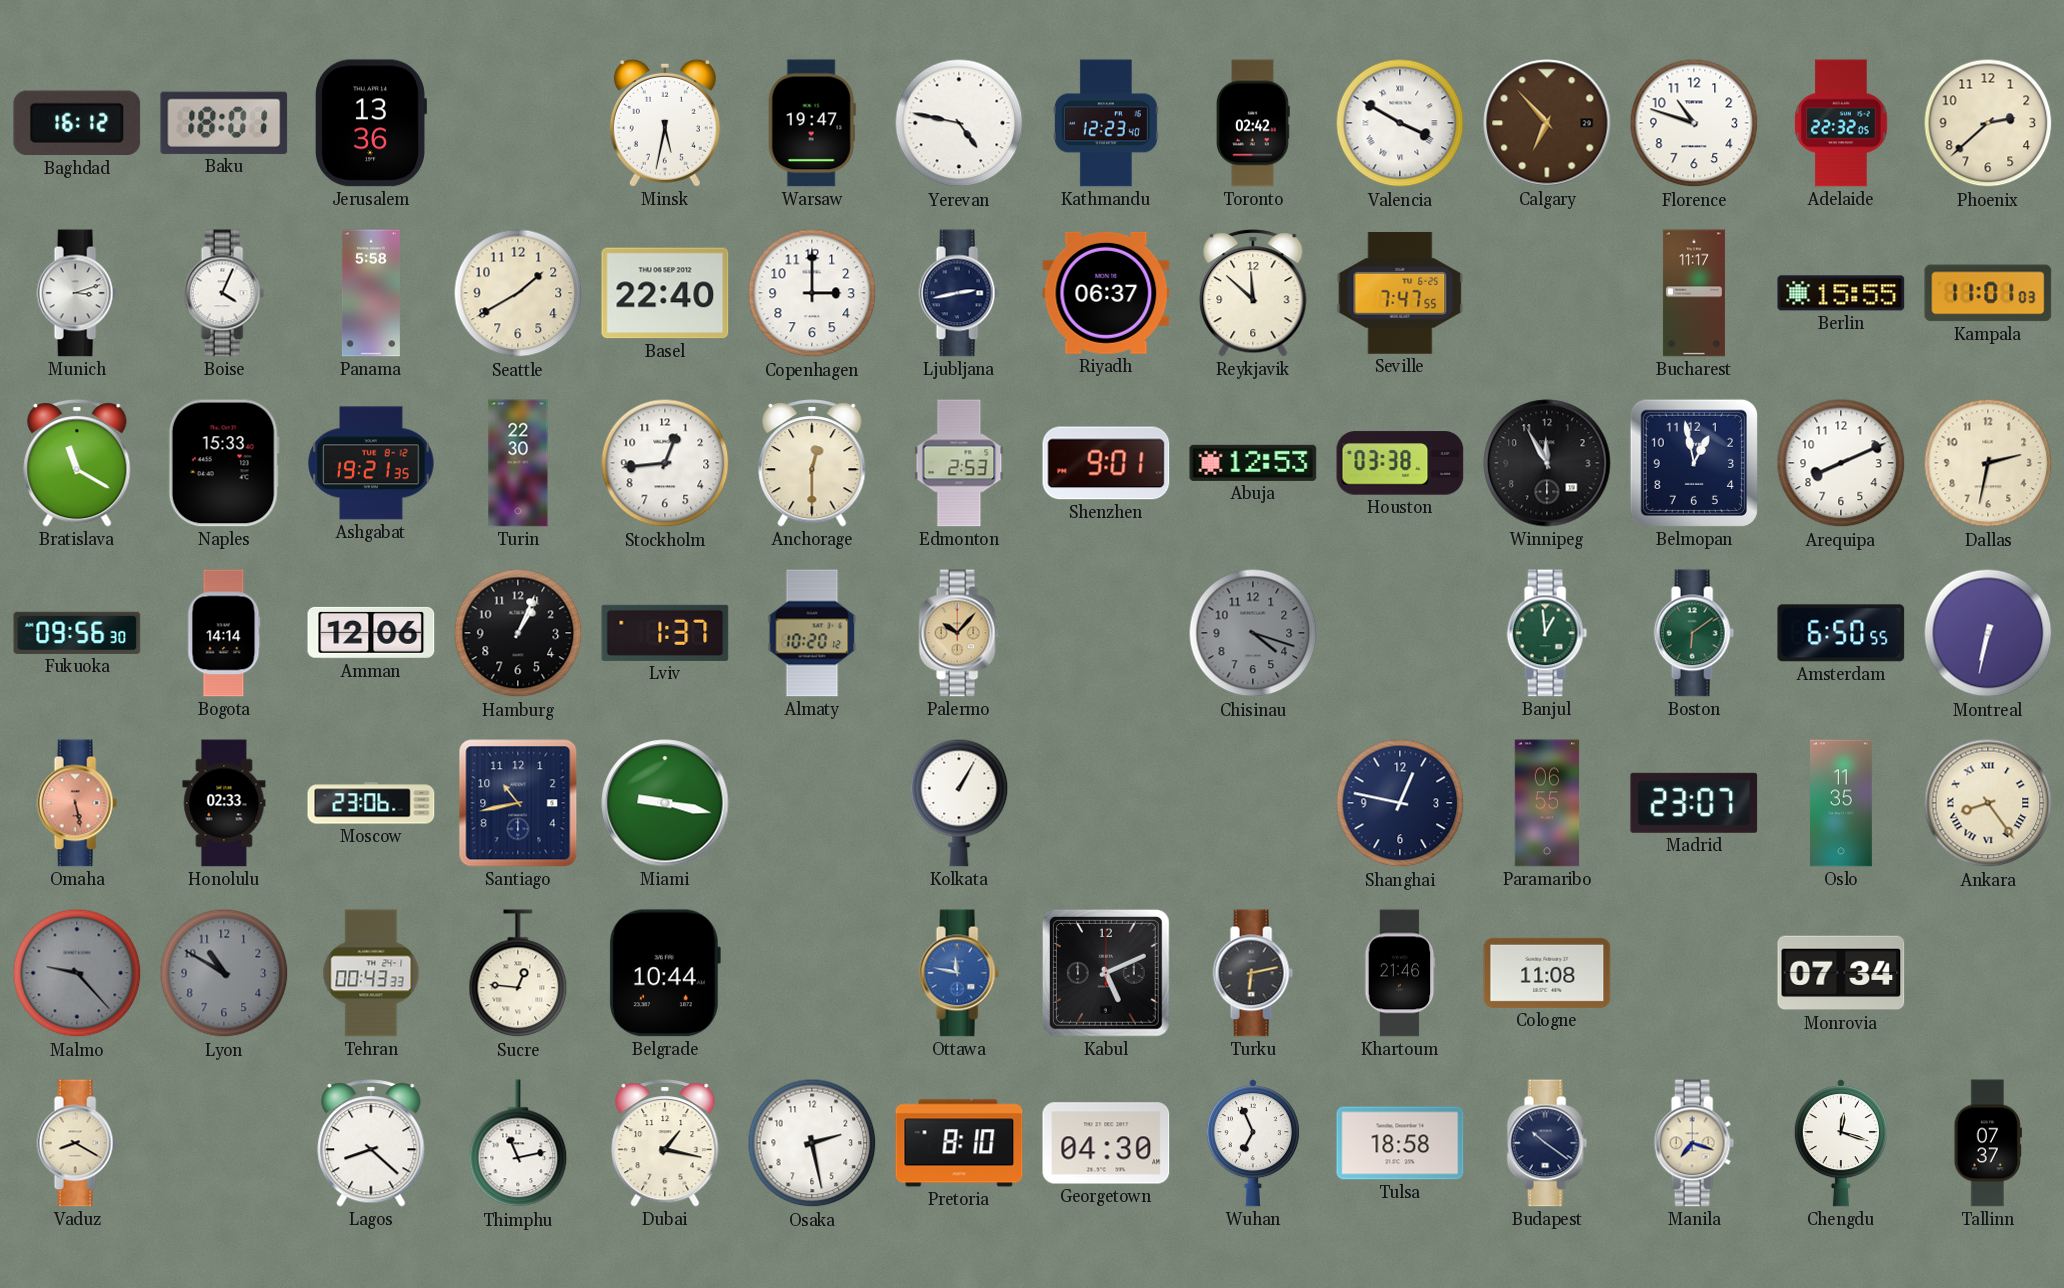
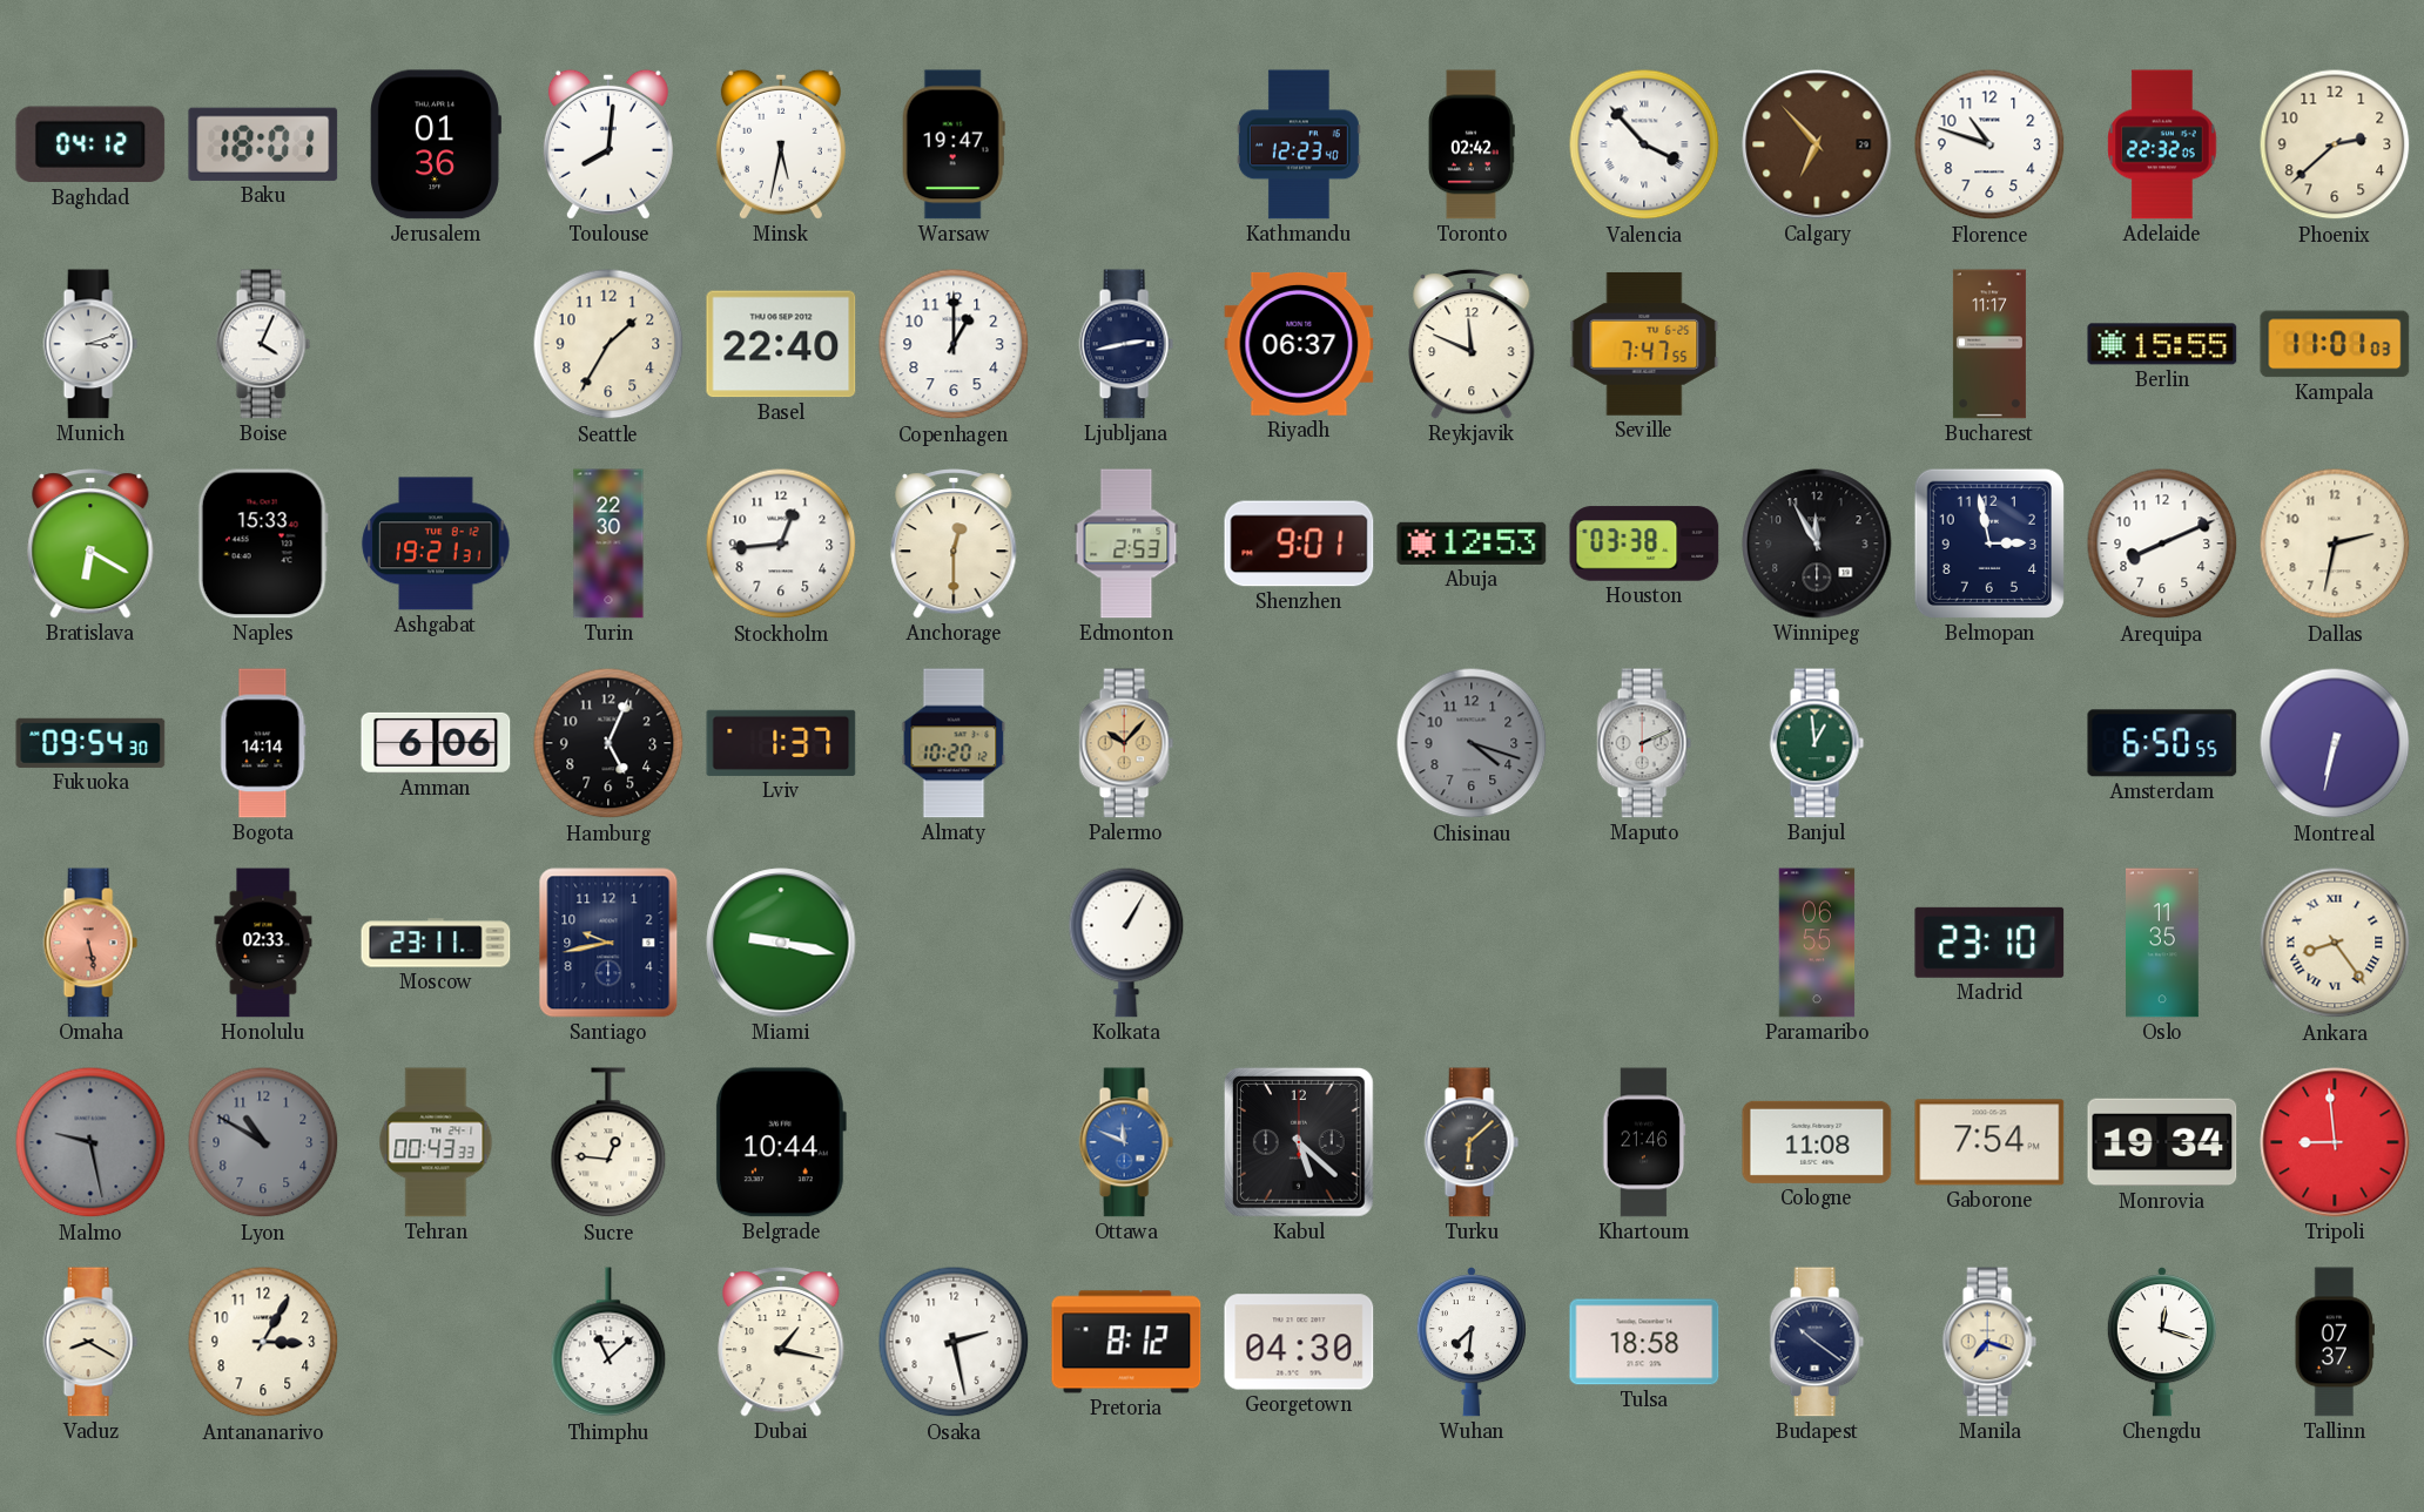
Baghdad: 16:12 -> 04:12
Jerusalem: 13:36 -> 01:36
Toulouse: none -> 8:01
Yerevan: 4:47 -> none
Valencia: 3:50 -> 3:53
Panama: 5:58 -> none
Seattle: 1:40 -> 1:35
Copenhagen: 3:00 -> 1:00
Reykjavik: 11:52 -> 11:49
Bratislava: 11:20 -> 6:20
Ashgabat: 19:21:35 -> 19:21:31
Belmopan: 12:58 -> 2:58
Fukuoka: 09:56 -> 09:54
Amman: 12:06 -> 6:06
Hamburg: 1:04 -> 5:04
Maputo: none -> 2:11
Boston: 6:09 -> none
Moscow: 23:06 -> 23:11
Santiago: 10:43 -> 9:43
Shanghai: 12:47 -> none
Madrid: 23:07 -> 23:10
Malmo: 9:23 -> 9:28
Ottawa: 11:47 -> 11:49
Kabul: 5:11 -> 5:22
Turku: 6:13 -> 6:08
Gaborone: none -> 7:54
Monrovia: 07:34 -> 19:34
Tripoli: none -> 8:59
Antananarivo: none -> 3:05
Lagos: 8:22 -> none
Thimphu: 11:13 -> 11:08
Pretoria: 8:10 -> 8:12
Wuhan: 6:56 -> 7:31
